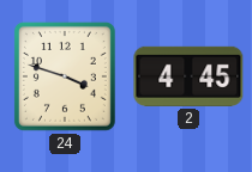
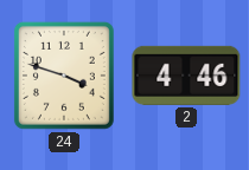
2: 4:45 -> 4:46
